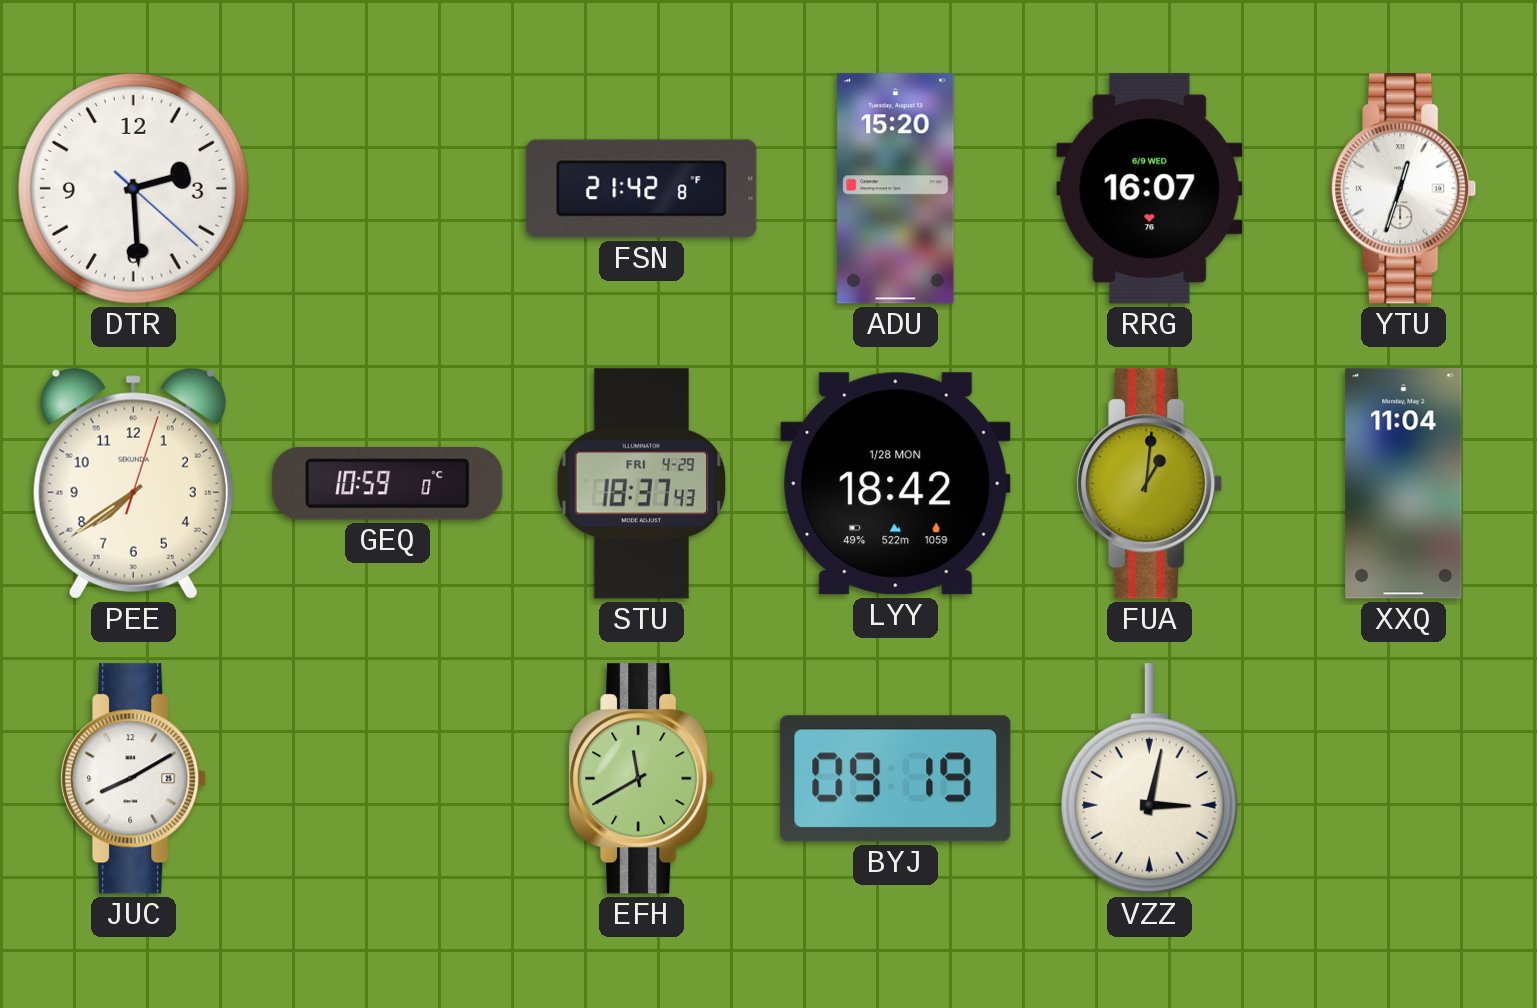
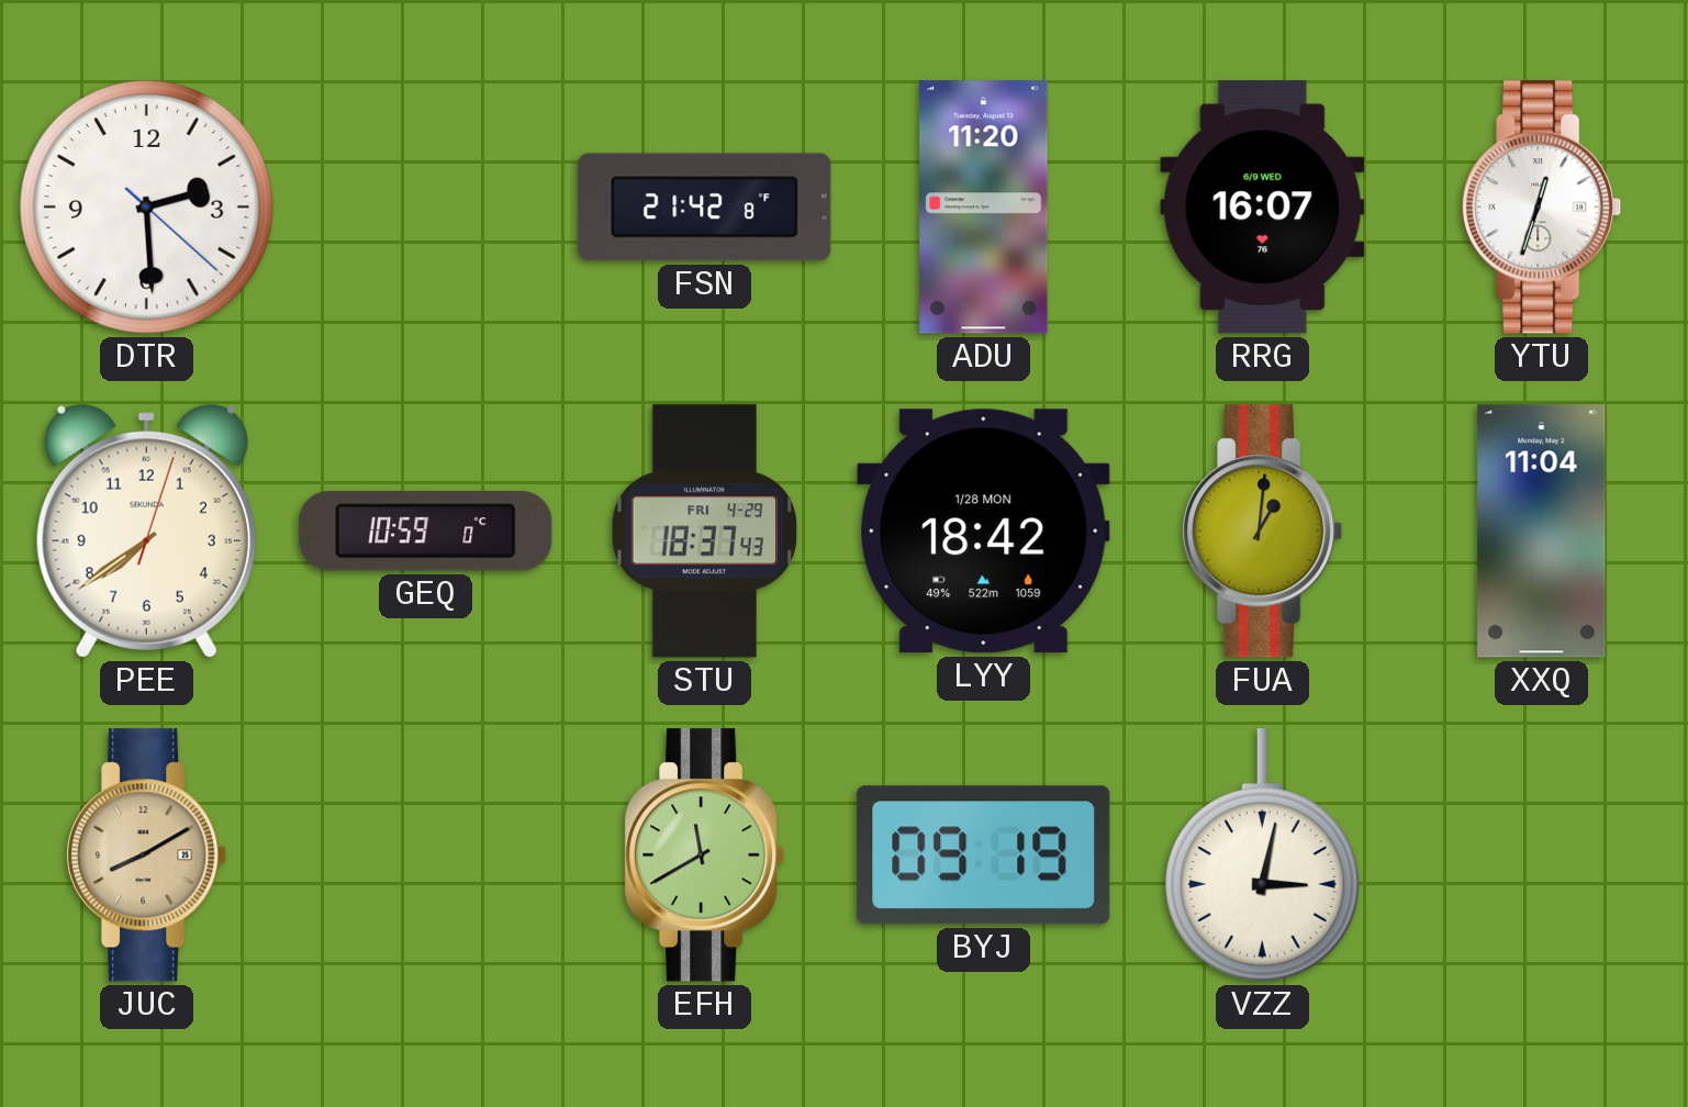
ADU: 15:20 -> 11:20
JUC dial: white -> champagne
